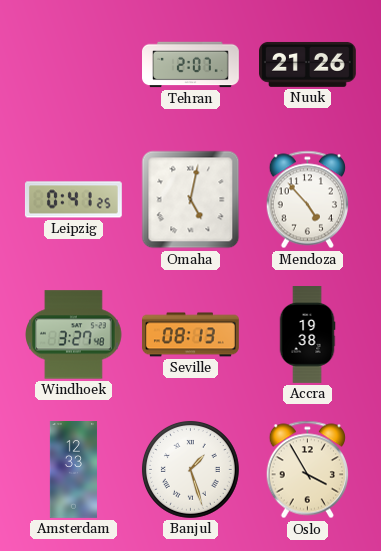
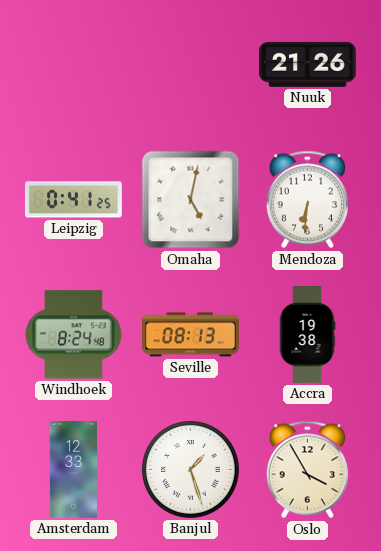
Tehran: 2:07 -> none
Mendoza: 4:53 -> 6:31
Windhoek: 3:27 -> 8:24
